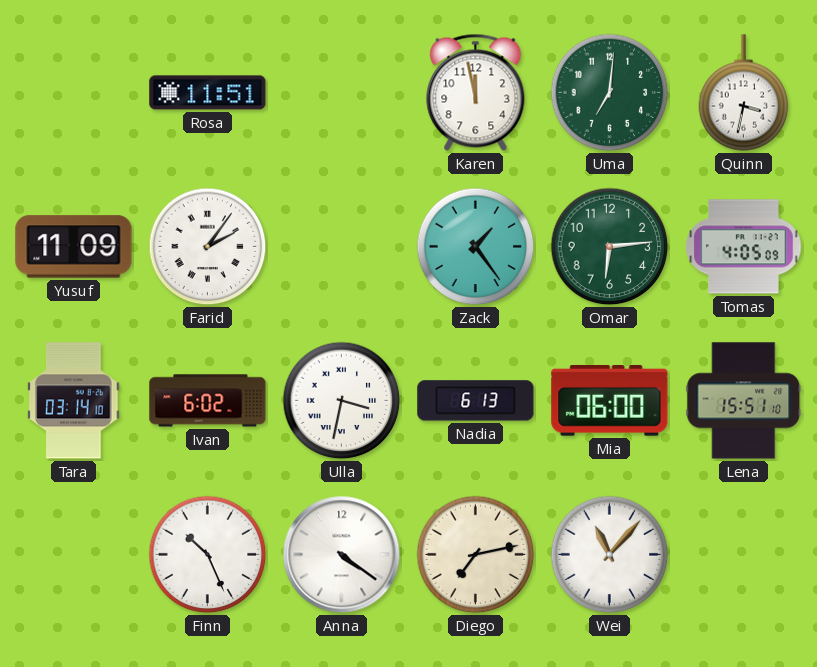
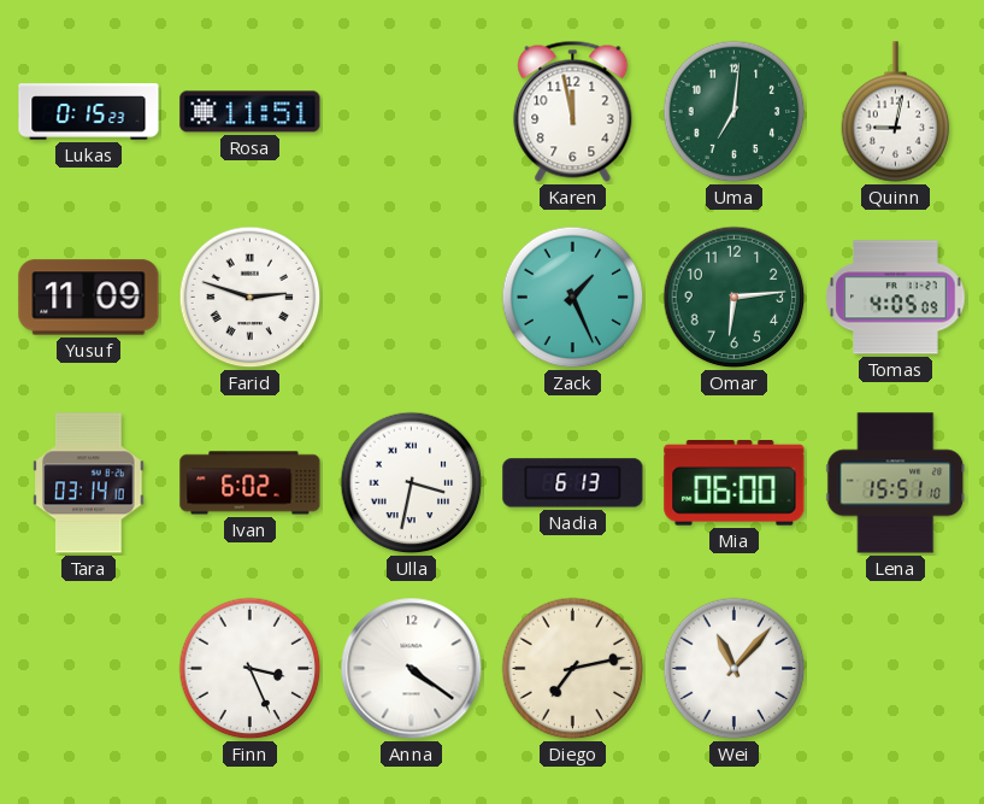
Lukas: none -> 0:15
Quinn: 3:32 -> 9:02
Farid: 2:06 -> 2:48
Zack: 1:24 -> 1:26
Finn: 10:26 -> 3:26
